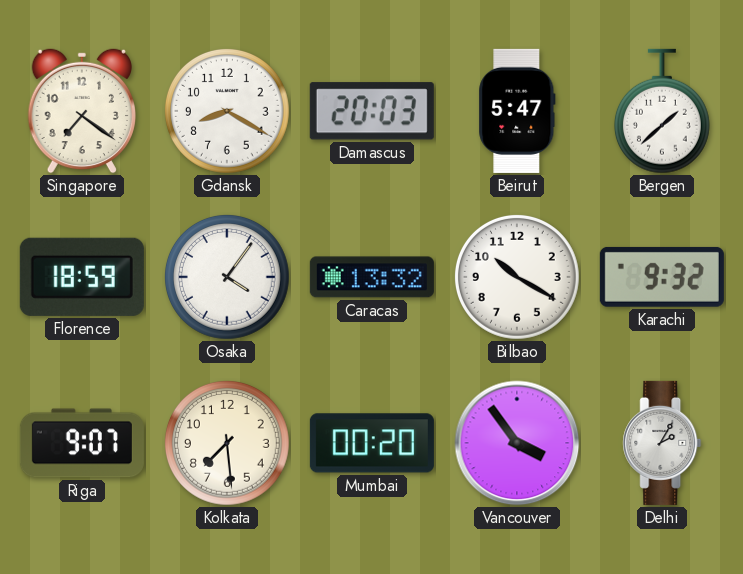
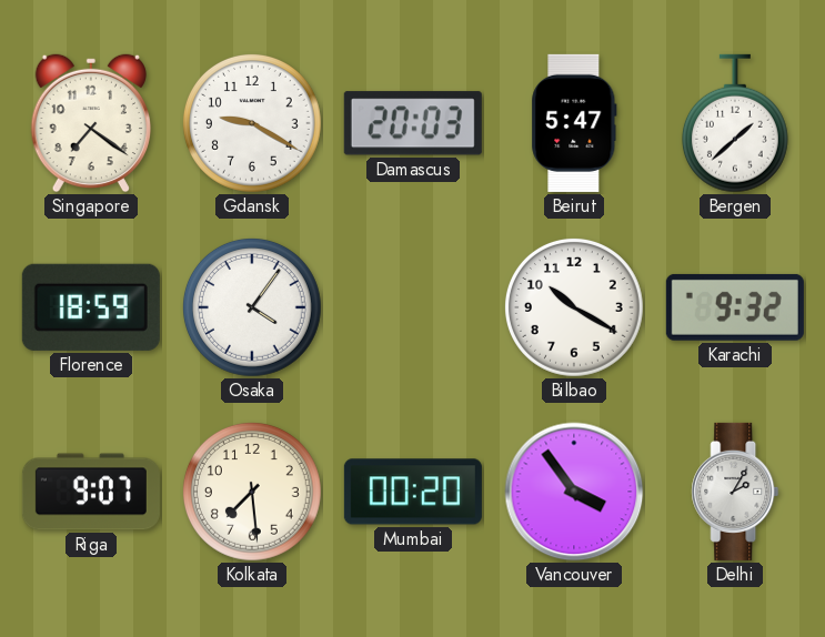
Gdansk: 8:20 -> 9:20
Caracas: 13:32 -> none
